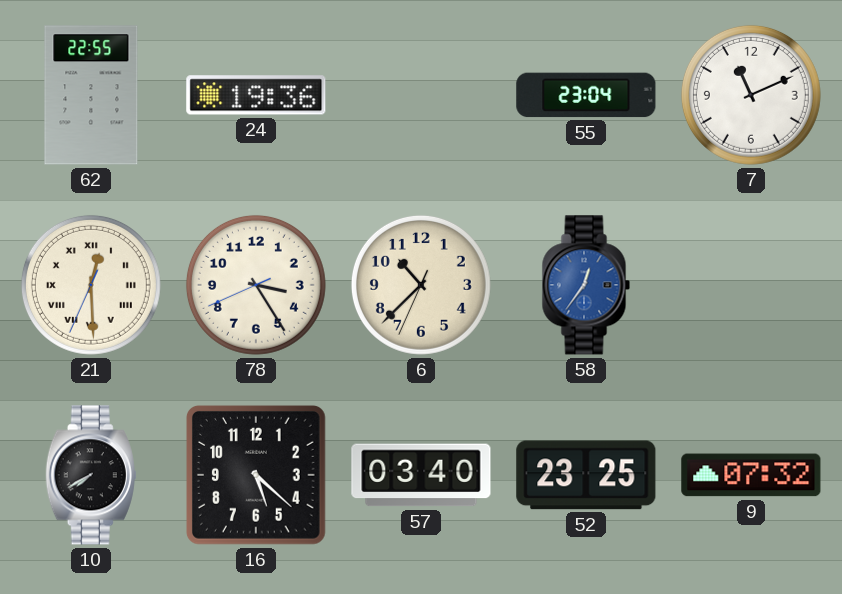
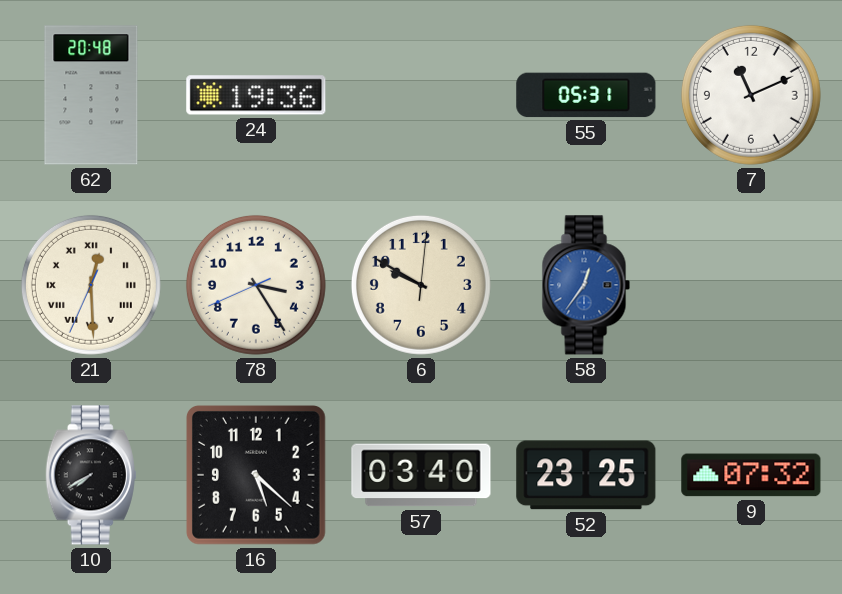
62: 22:55 -> 20:48
55: 23:04 -> 05:31
6: 10:37 -> 9:50
